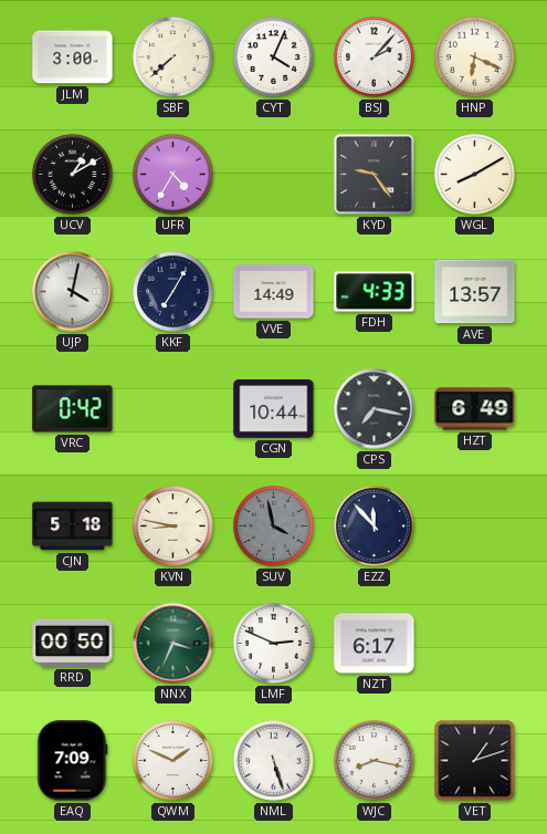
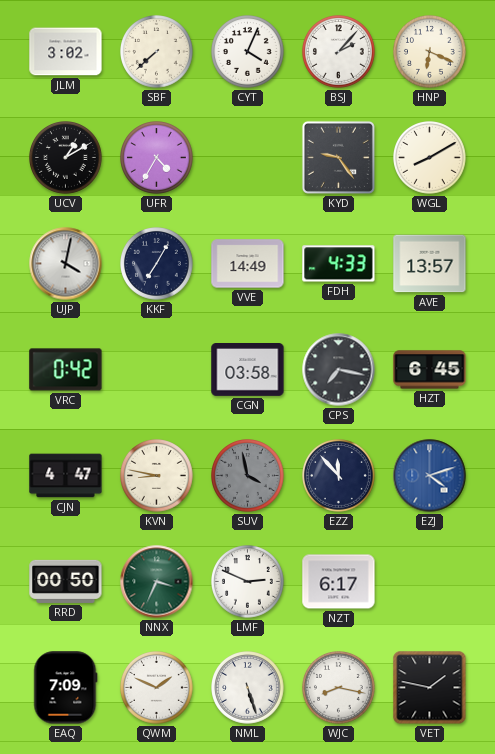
JLM: 3:00 -> 3:02
CGN: 10:44 -> 03:58
HZT: 6:49 -> 6:45
CJN: 5:18 -> 4:47
EZJ: none -> 4:12
VET: 1:12 -> 1:47
